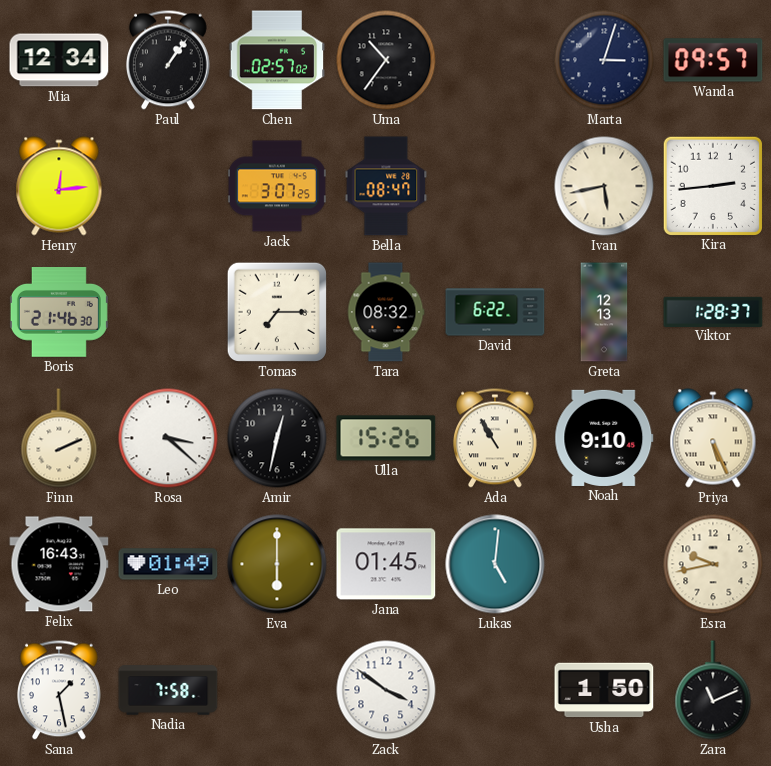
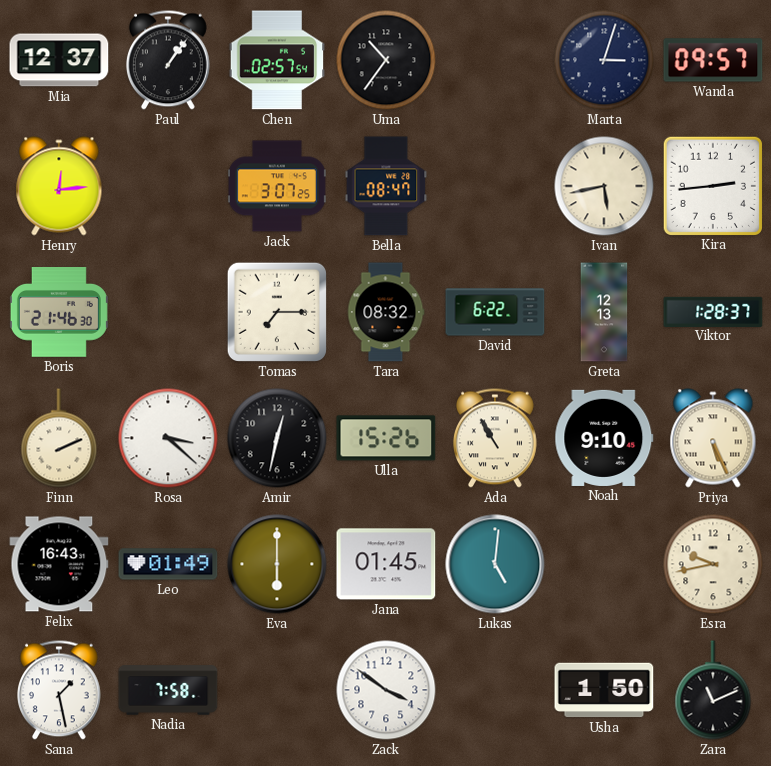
Mia: 12:34 -> 12:37
Chen: 02:57:02 -> 02:57:54
